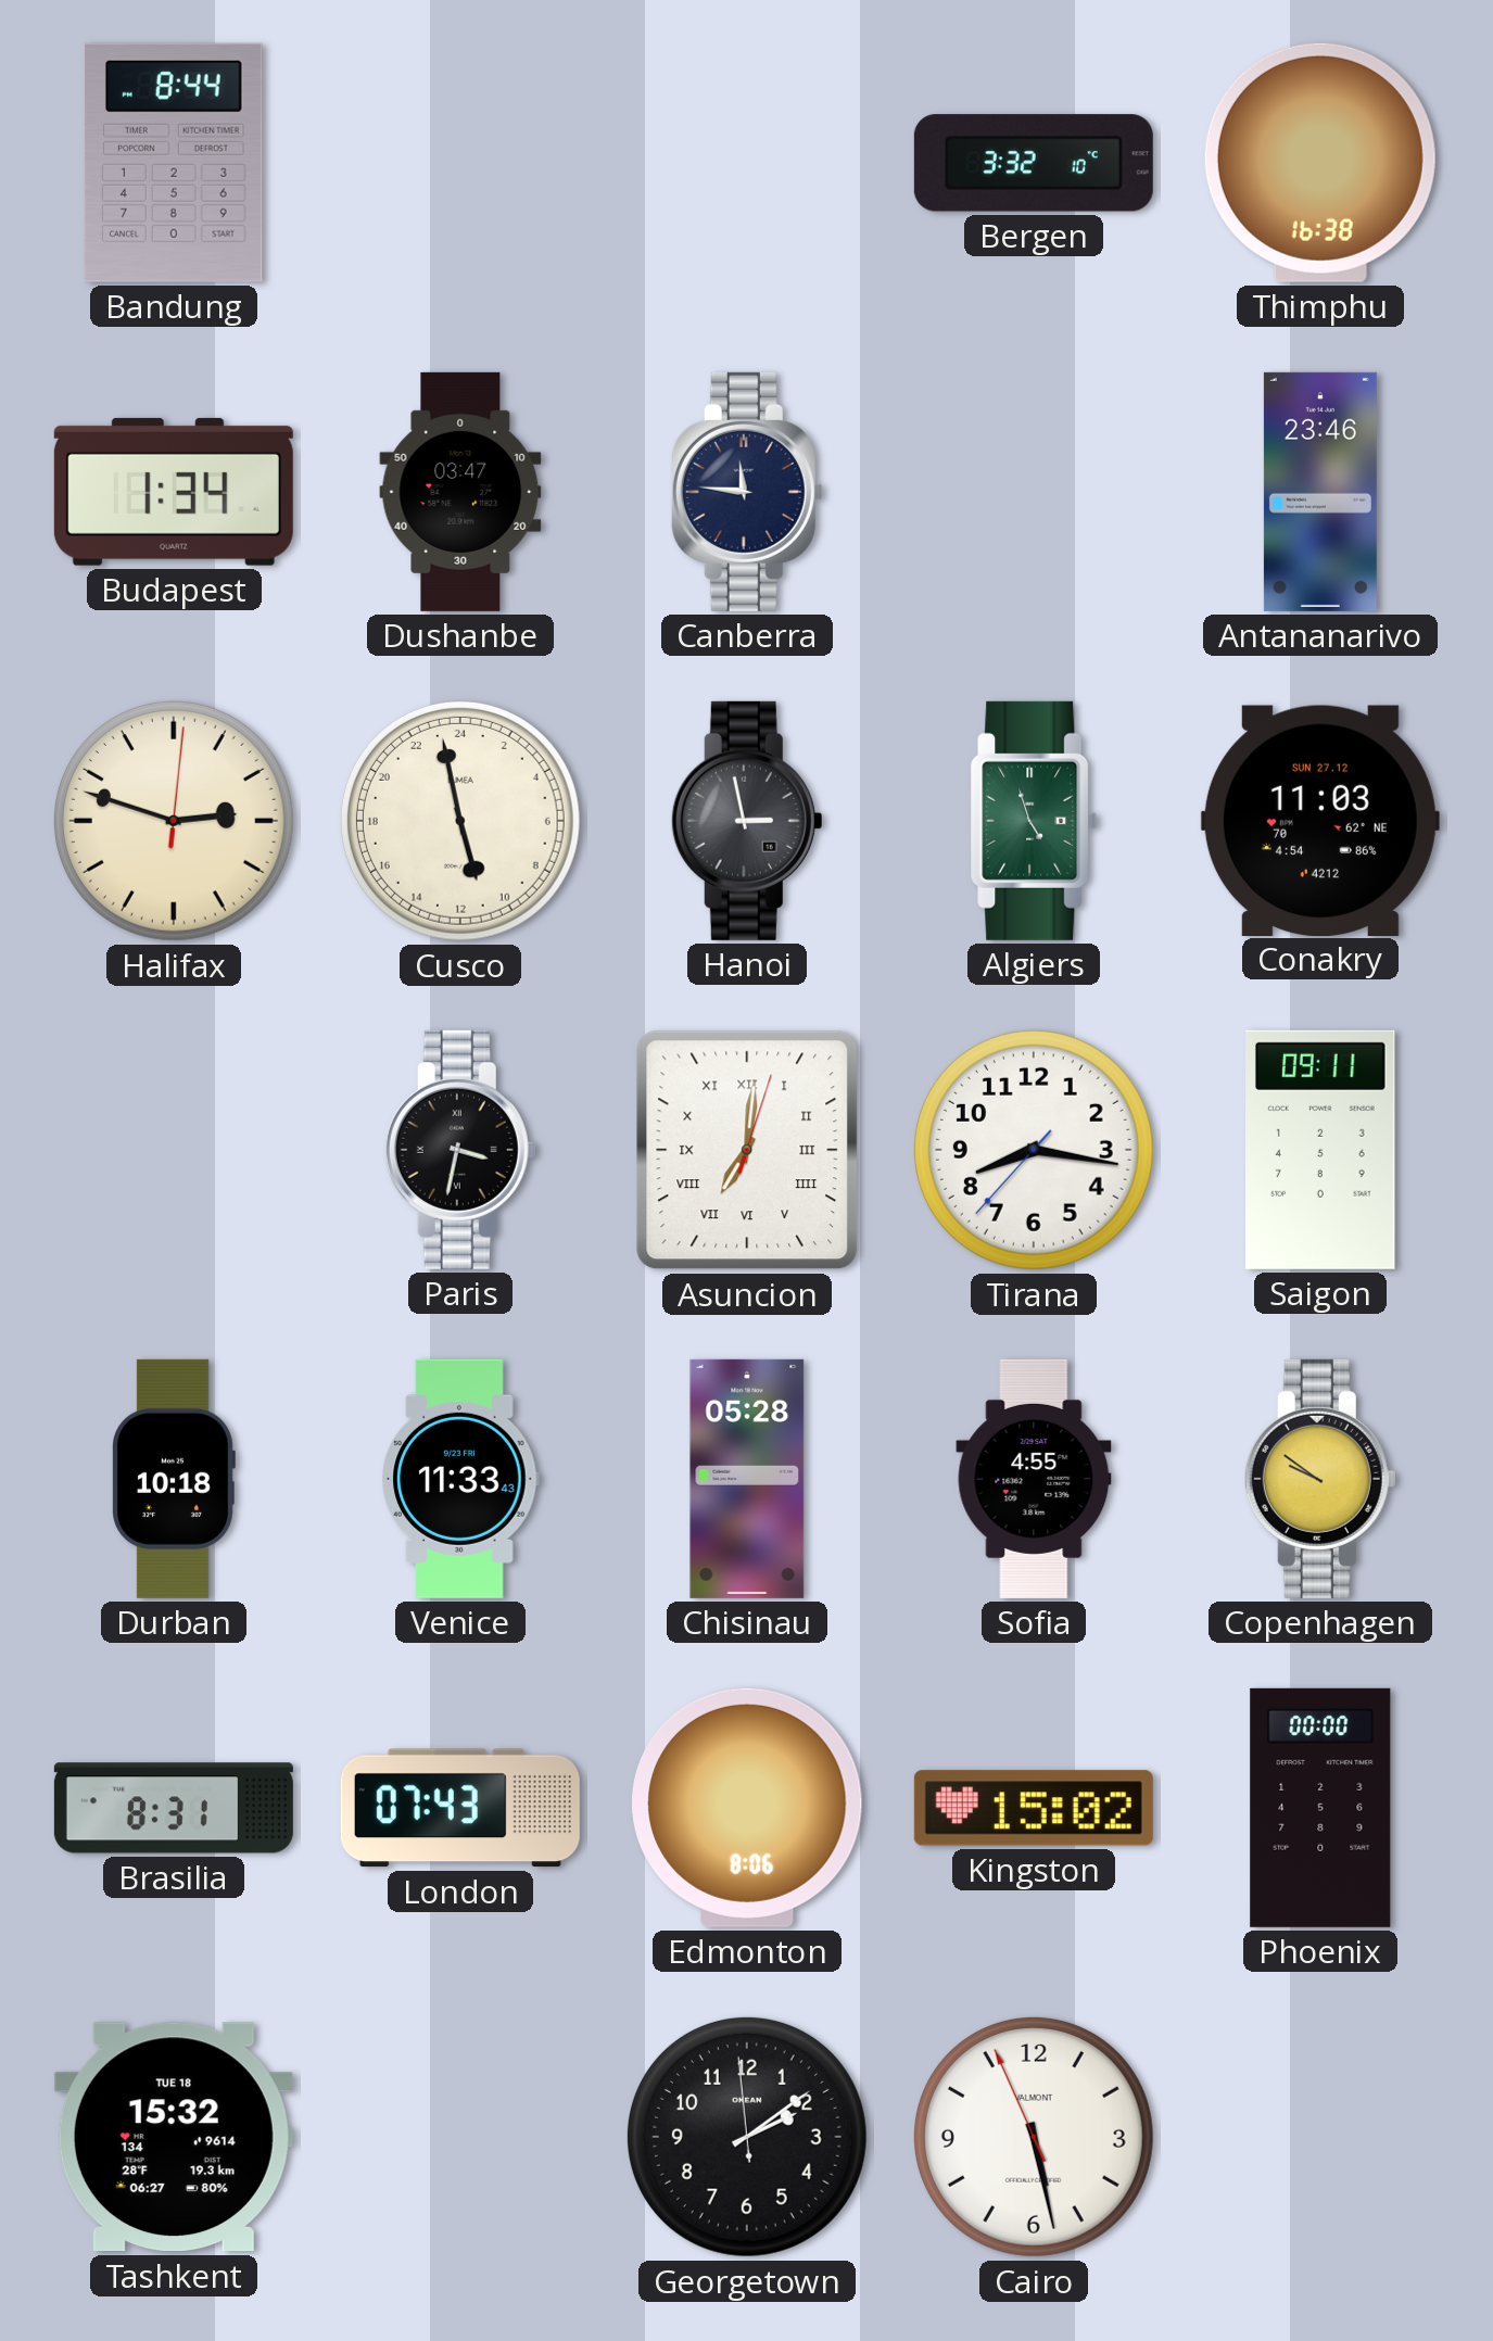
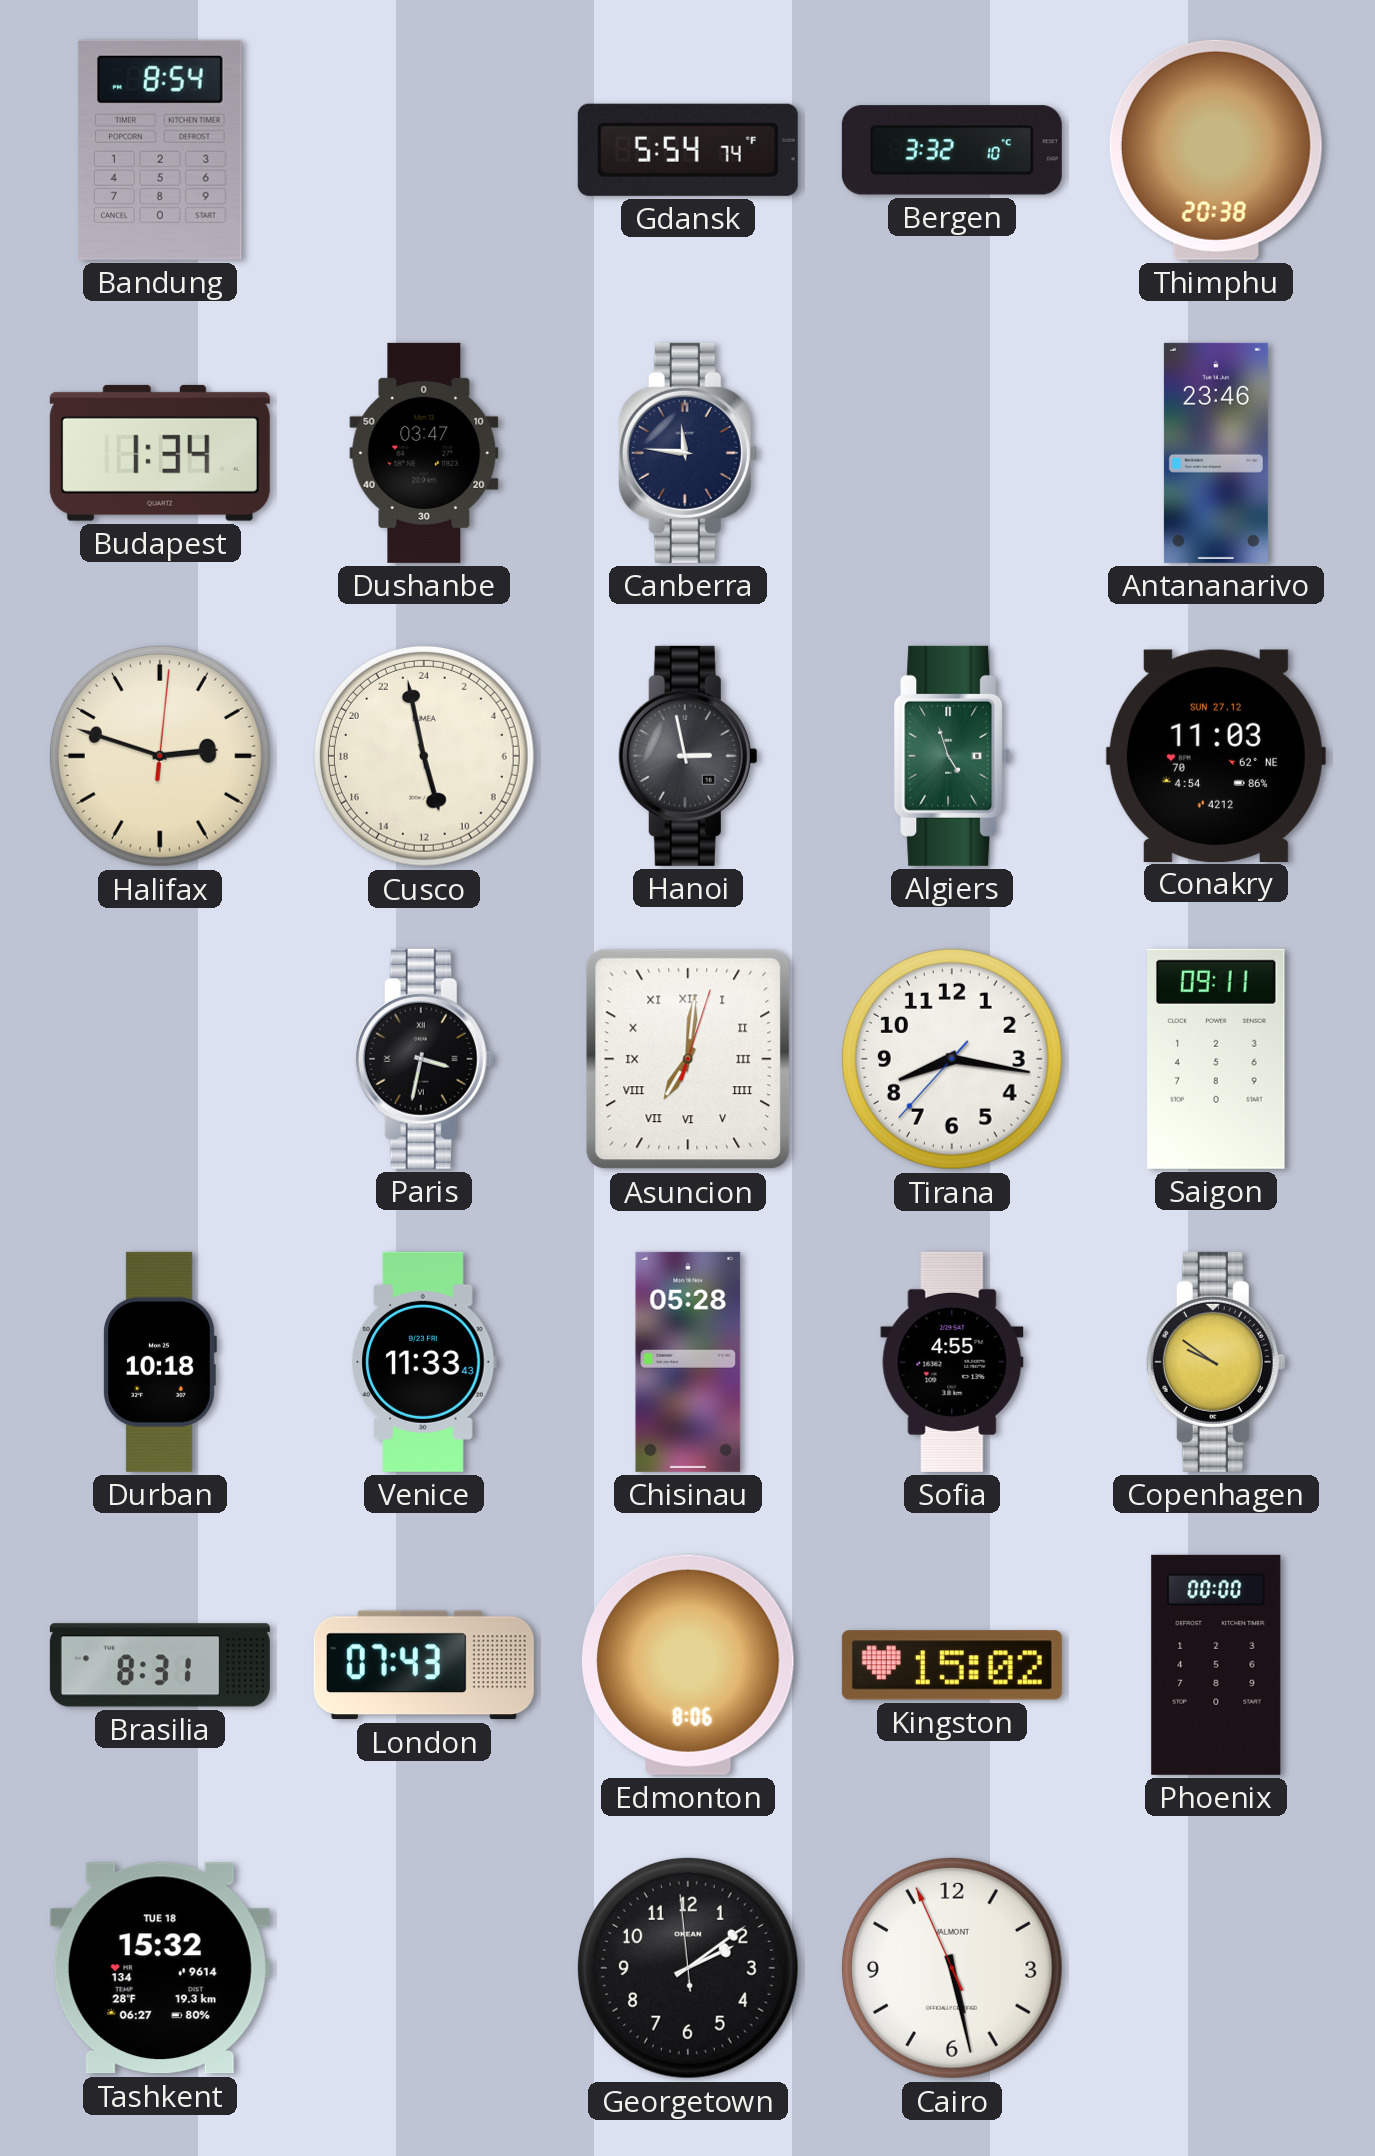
Bandung: 8:44 -> 8:54
Gdansk: none -> 5:54
Thimphu: 16:38 -> 20:38
